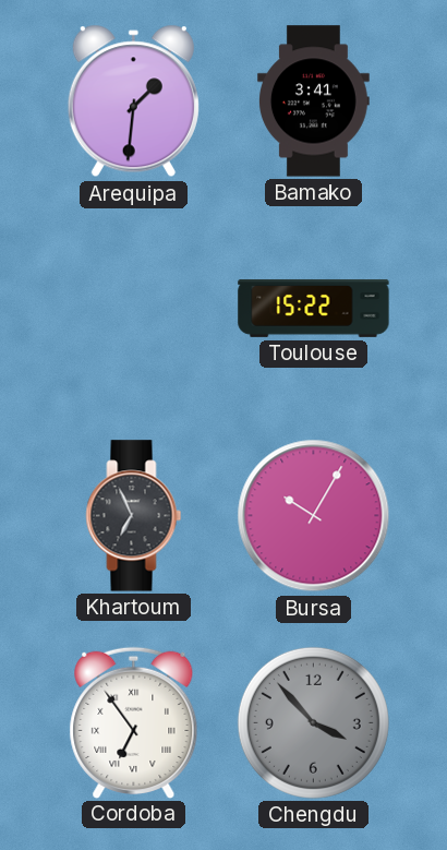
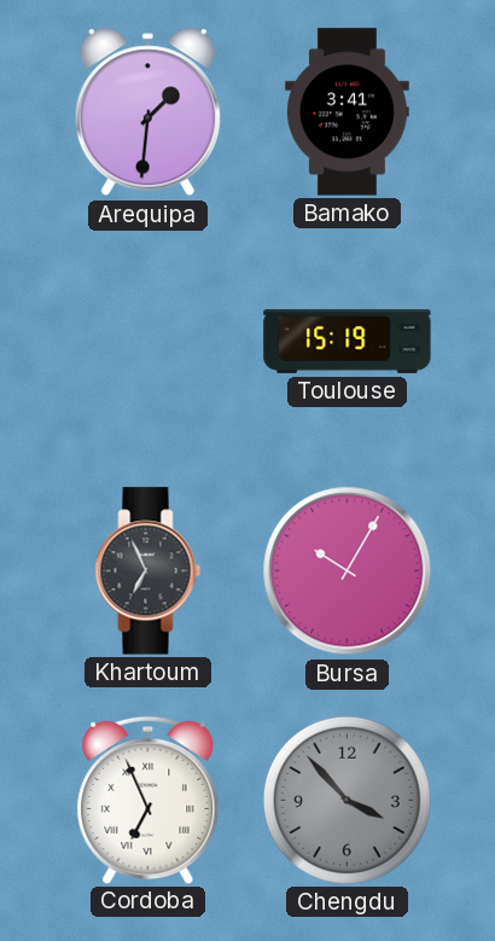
Toulouse: 15:22 -> 15:19
Cordoba: 6:54 -> 6:56
